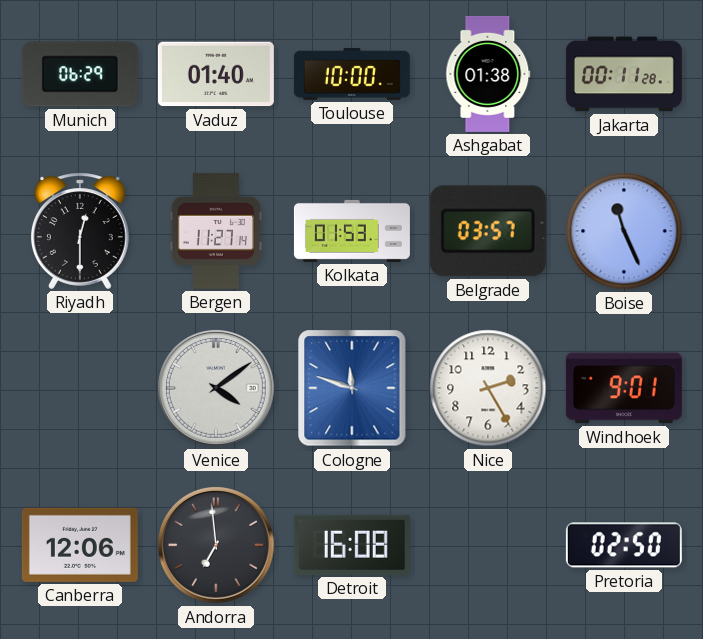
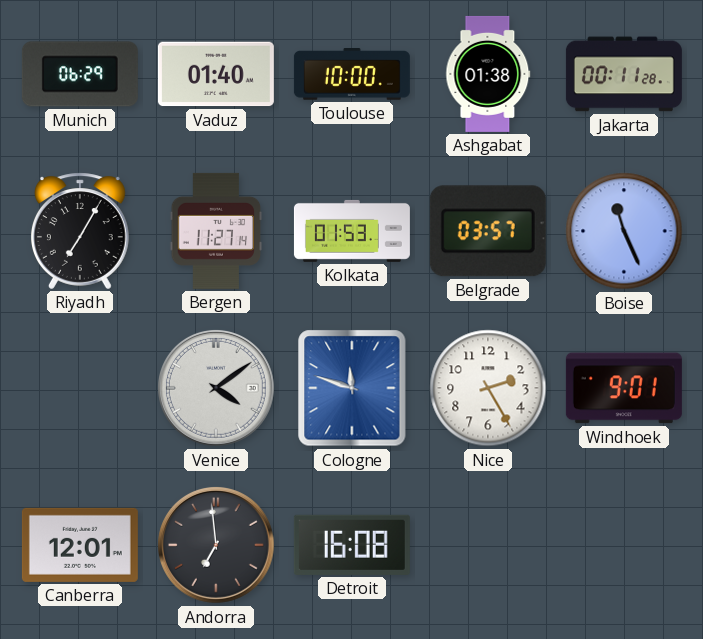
Riyadh: 12:30 -> 7:05
Canberra: 12:06 -> 12:01
Pretoria: 02:50 -> none
